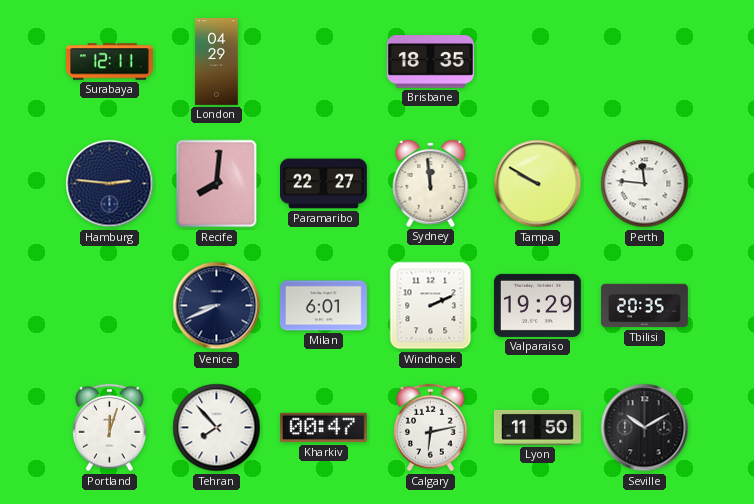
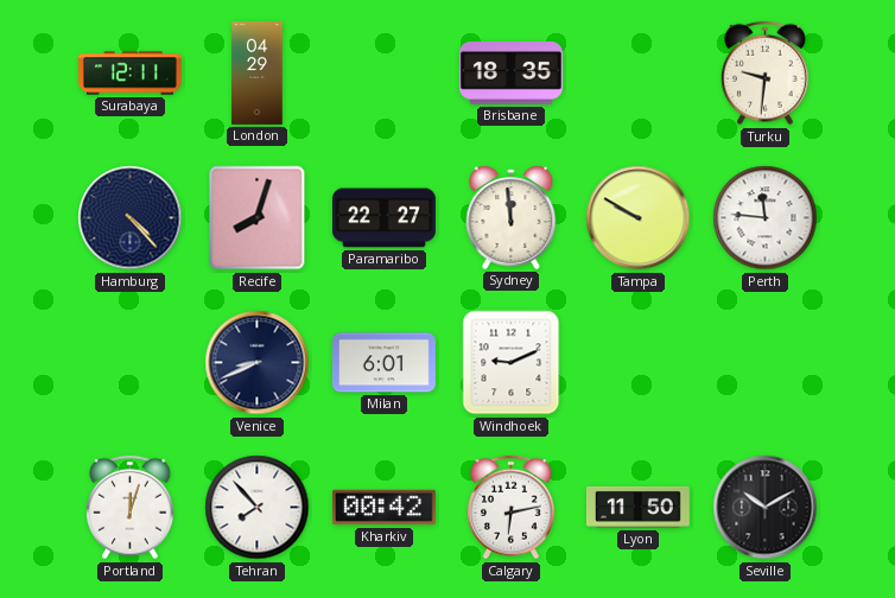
Turku: none -> 9:31
Hamburg: 2:46 -> 4:23
Recife: 8:01 -> 8:03
Windhoek: 2:11 -> 9:11
Valparaiso: 19:29 -> none
Tbilisi: 20:35 -> none
Kharkiv: 00:47 -> 00:42
